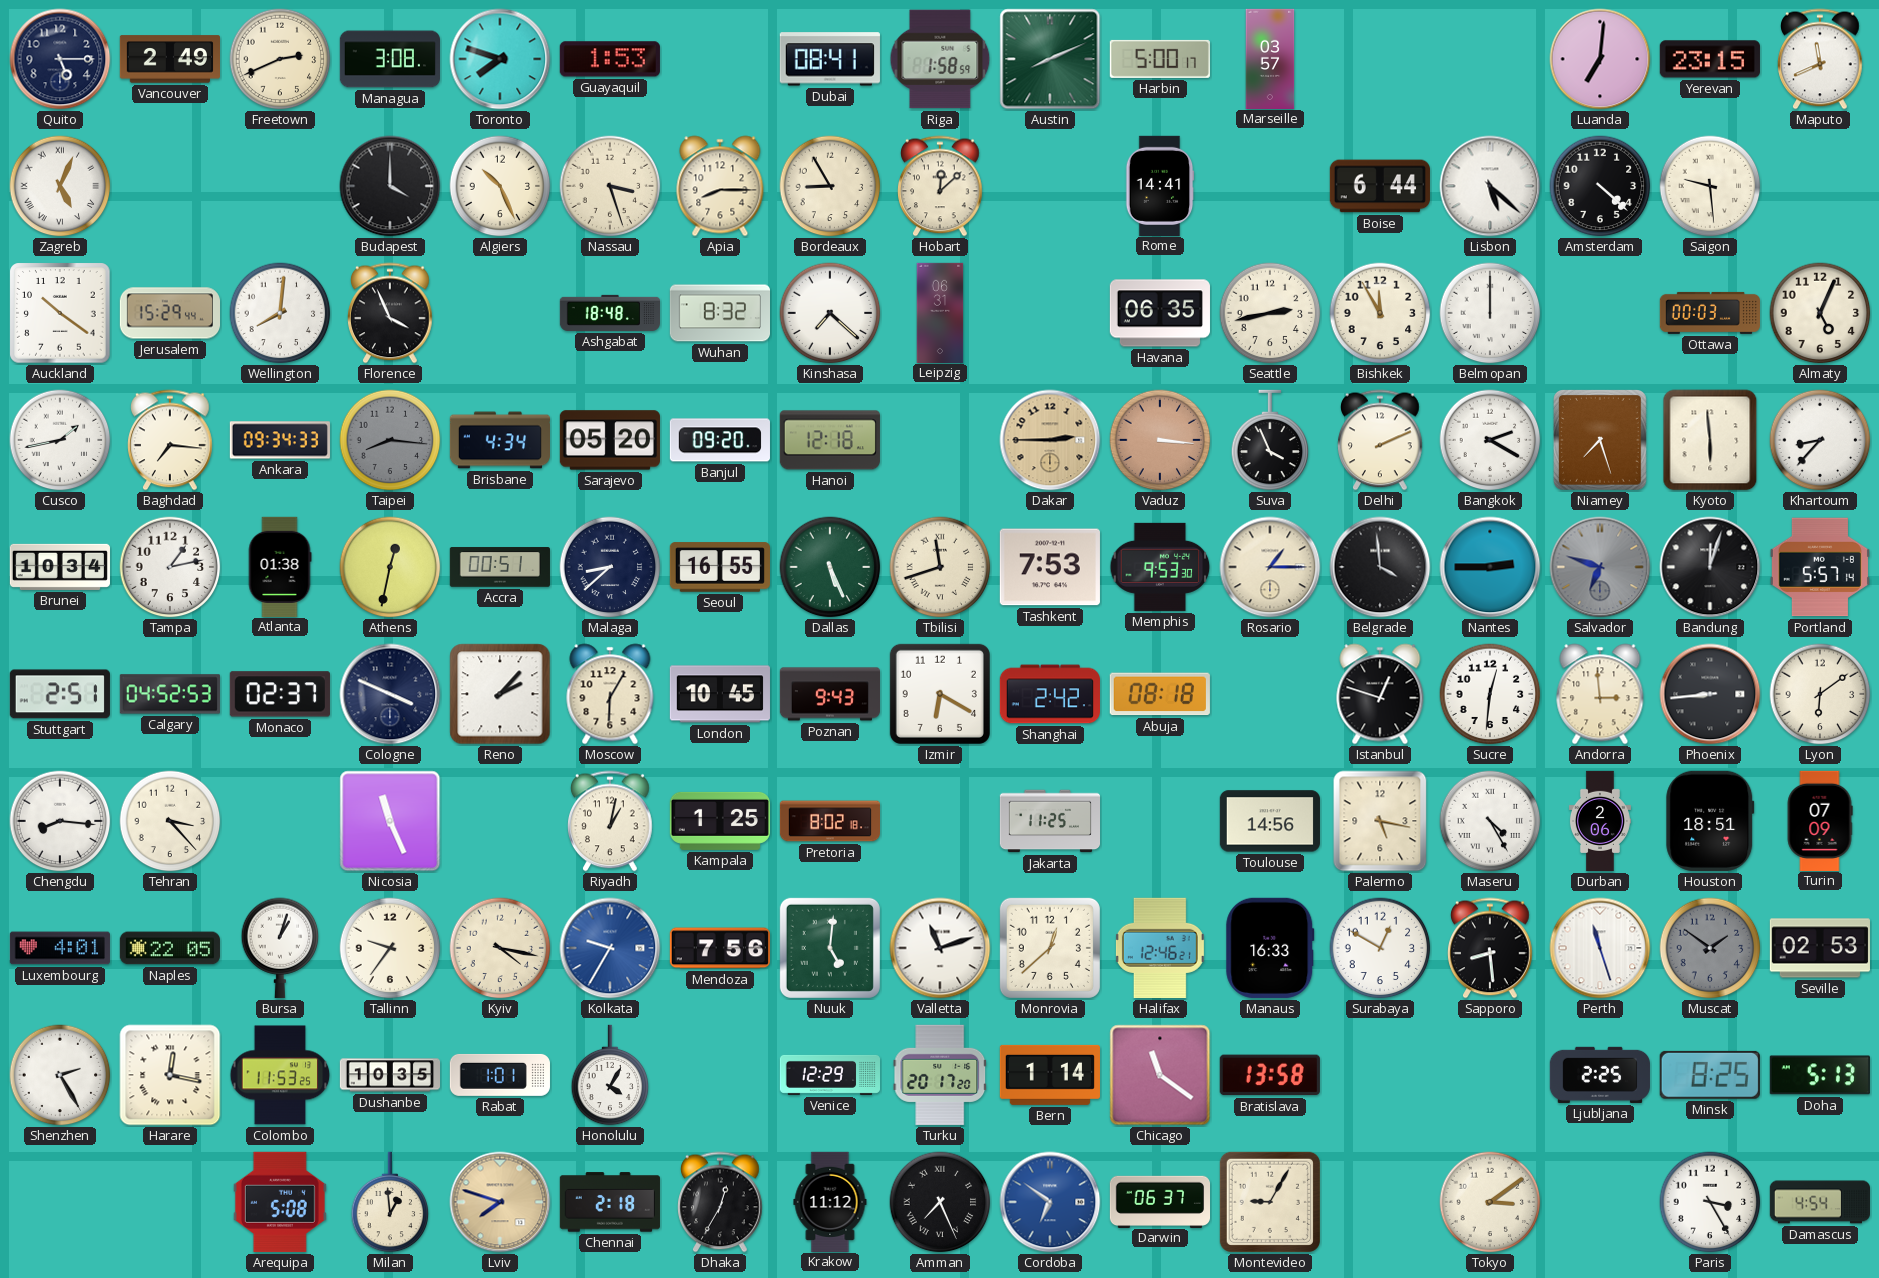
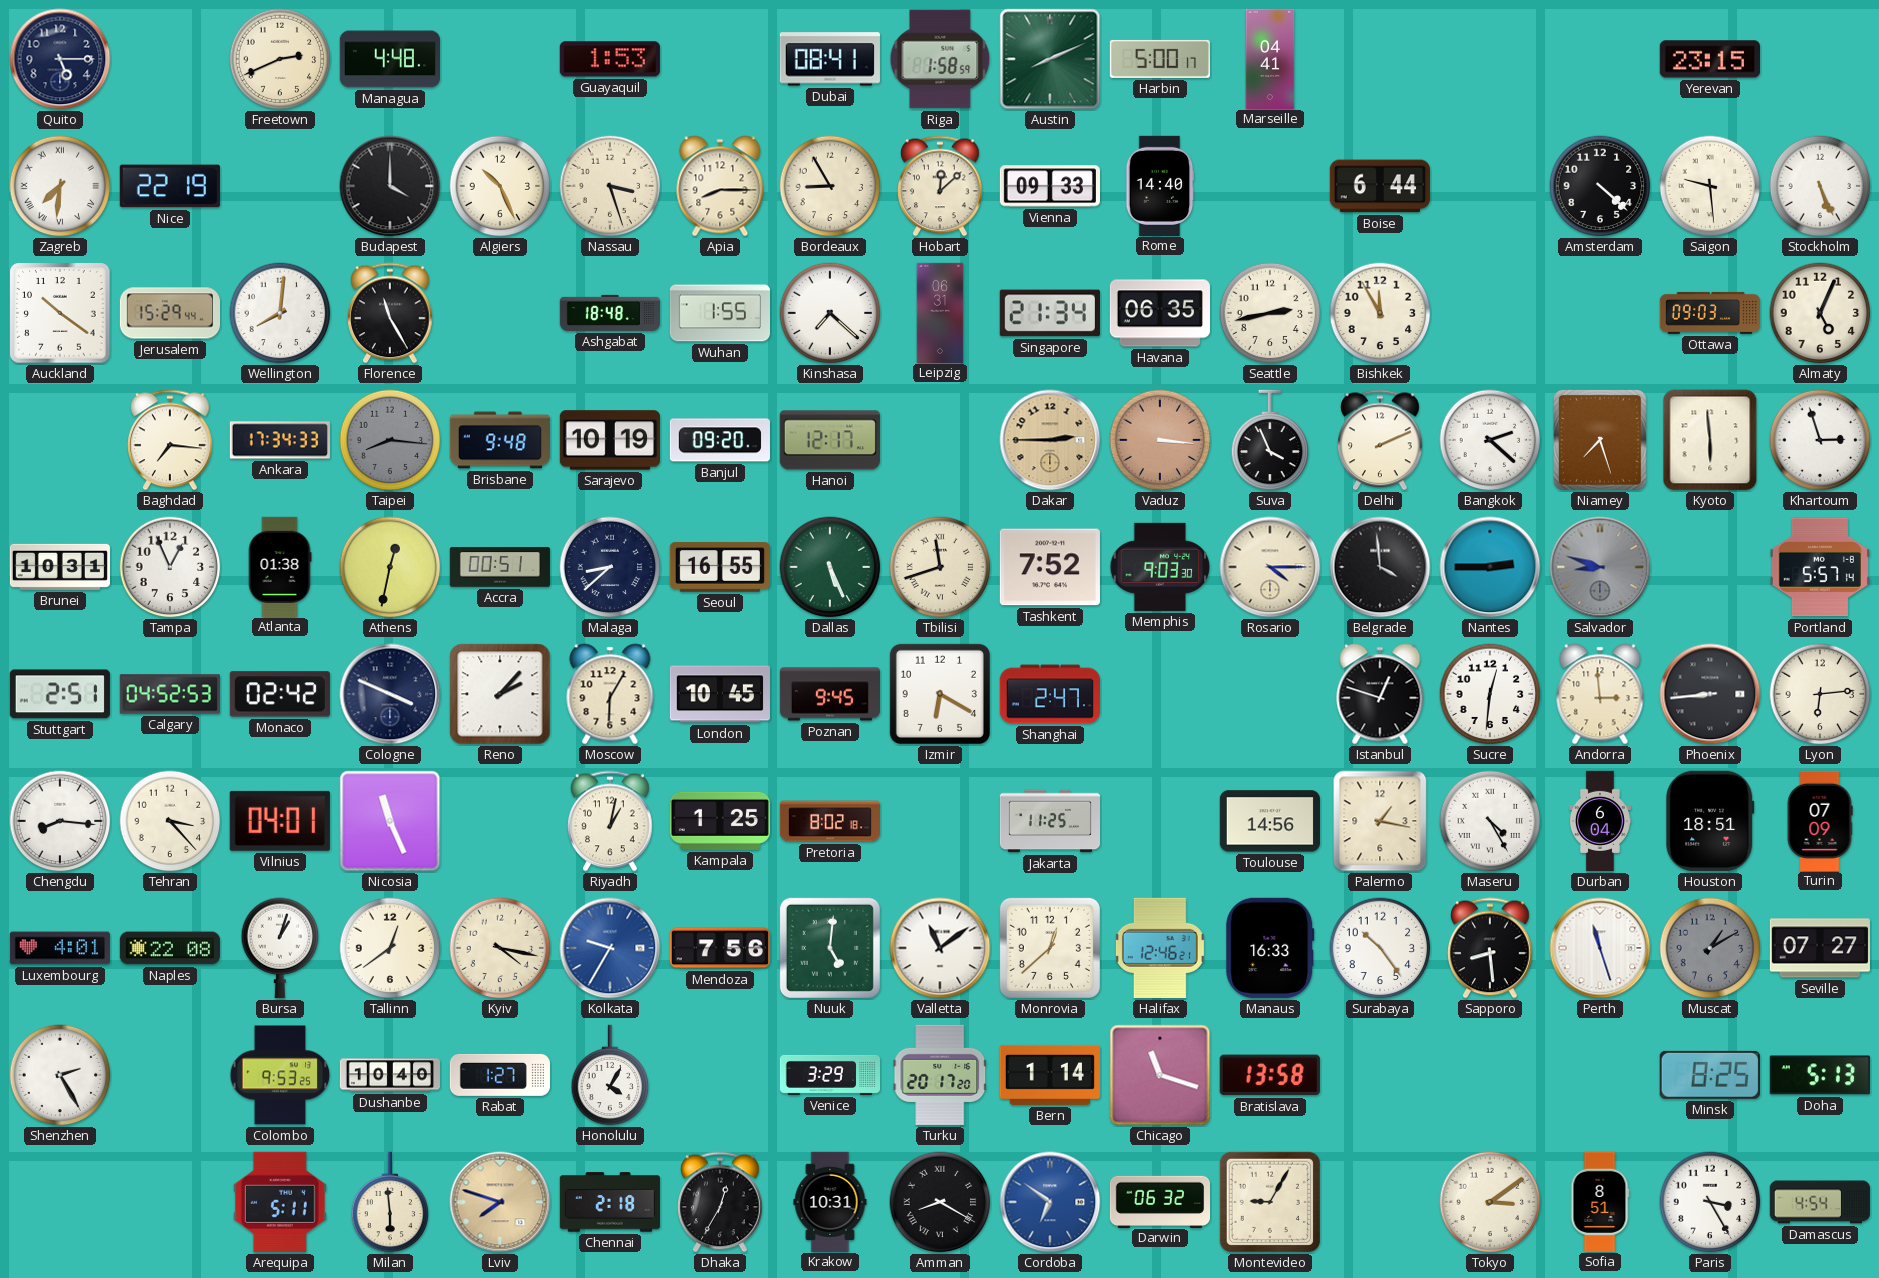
Vancouver: 2:49 -> none
Managua: 3:08 -> 4:48
Toronto: 7:48 -> none
Marseille: 03:57 -> 04:41
Luanda: 7:01 -> none
Maputo: 11:41 -> none
Zagreb: 5:04 -> 7:31
Nice: none -> 22:19
Vienna: none -> 09:33
Rome: 14:41 -> 14:40
Lisbon: 5:22 -> none
Stockholm: none -> 5:26
Florence: 3:56 -> 11:25
Wuhan: 8:32 -> 1:55
Singapore: none -> 21:34
Belmopan: 12:00 -> none
Ottawa: 00:03 -> 09:03
Cusco: 1:43 -> none
Ankara: 09:34 -> 17:34
Brisbane: 4:34 -> 9:48
Sarajevo: 05:20 -> 10:19
Hanoi: 12:18 -> 12:17
Bangkok: 2:20 -> 2:22
Khartoum: 8:37 -> 2:57
Brunei: 10:34 -> 10:31
Tampa: 1:13 -> 12:56
Tashkent: 7:53 -> 7:52
Memphis: 9:53 -> 9:03
Rosario: 1:15 -> 4:15
Salvador: 6:48 -> 8:48
Bandung: 12:03 -> none
Monaco: 02:37 -> 02:42
Poznan: 9:43 -> 9:45
Shanghai: 2:42 -> 2:47
Abuja: 08:18 -> none
Lyon: 6:09 -> 6:14
Vilnius: none -> 04:01
Palermo: 5:17 -> 1:17
Durban: 2:06 -> 6:04
Naples: 22:05 -> 22:08
Tallinn: 9:36 -> 12:39
Valletta: 11:12 -> 11:09
Surabaya: 12:50 -> 10:24
Muscat: 1:51 -> 1:10
Seville: 02:53 -> 07:27
Harare: 12:17 -> none
Colombo: 11:53 -> 9:53
Dushanbe: 10:35 -> 10:40
Rabat: 1:01 -> 1:27
Venice: 12:29 -> 3:29
Chicago: 11:21 -> 11:18
Ljubljana: 2:25 -> none
Arequipa: 5:08 -> 5:11
Milan: 12:59 -> 5:59
Krakow: 11:12 -> 10:31
Amman: 7:26 -> 8:20
Darwin: 06:37 -> 06:32
Sofia: none -> 8:51
